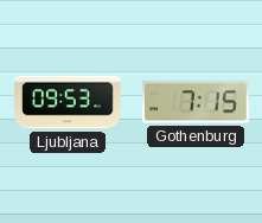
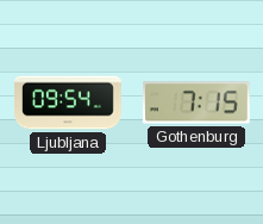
Ljubljana: 09:53 -> 09:54
